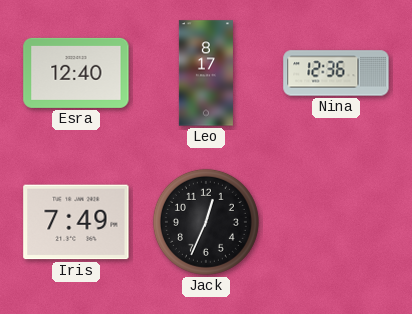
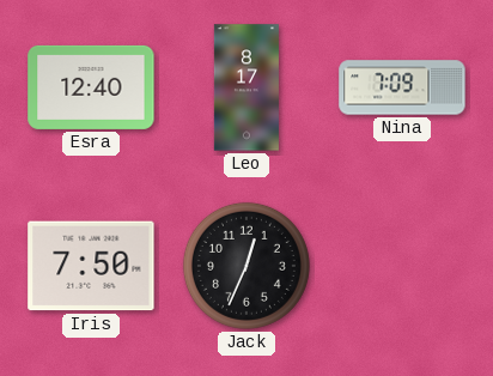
Nina: 12:36 -> 7:09
Iris: 7:49 -> 7:50
